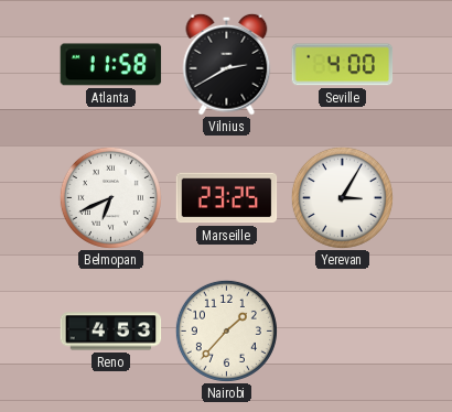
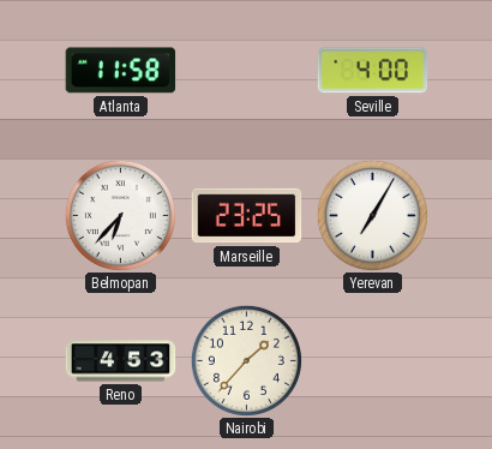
Vilnius: 2:40 -> none
Belmopan: 6:41 -> 6:37
Yerevan: 3:05 -> 7:05
